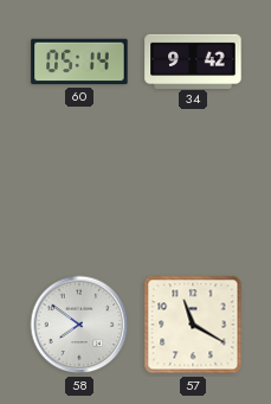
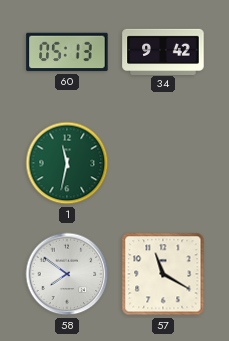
60: 05:14 -> 05:13
1: none -> 11:32
